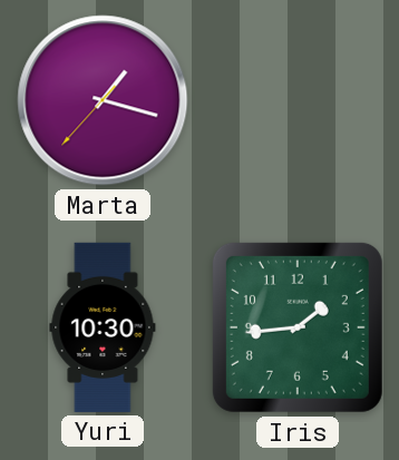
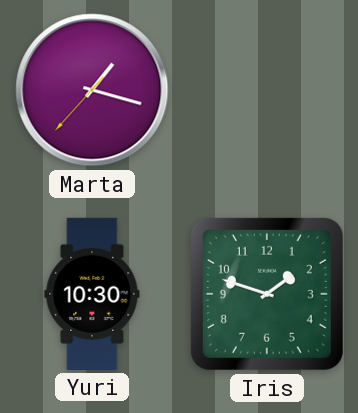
Iris: 1:44 -> 1:48
